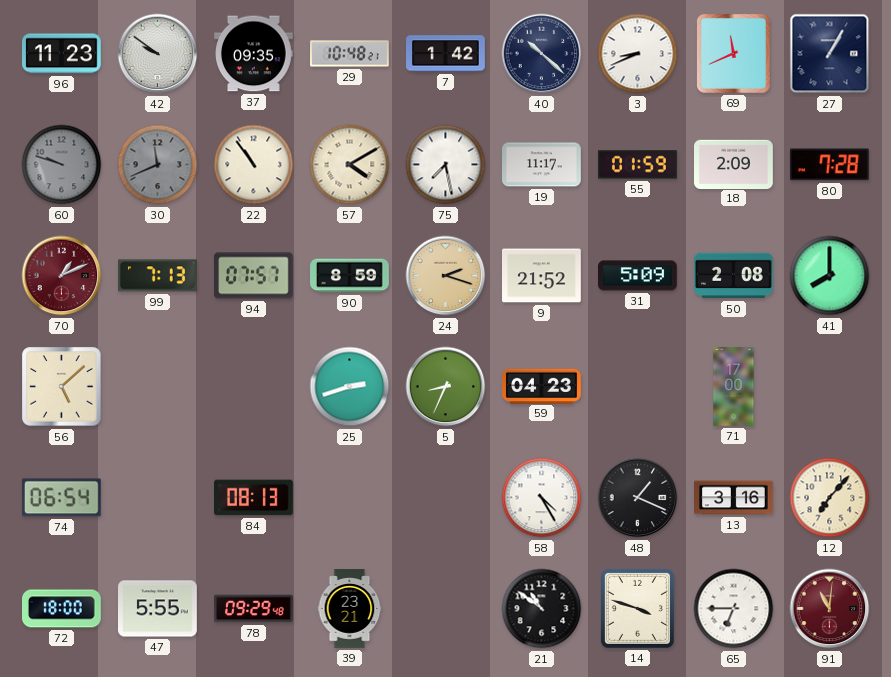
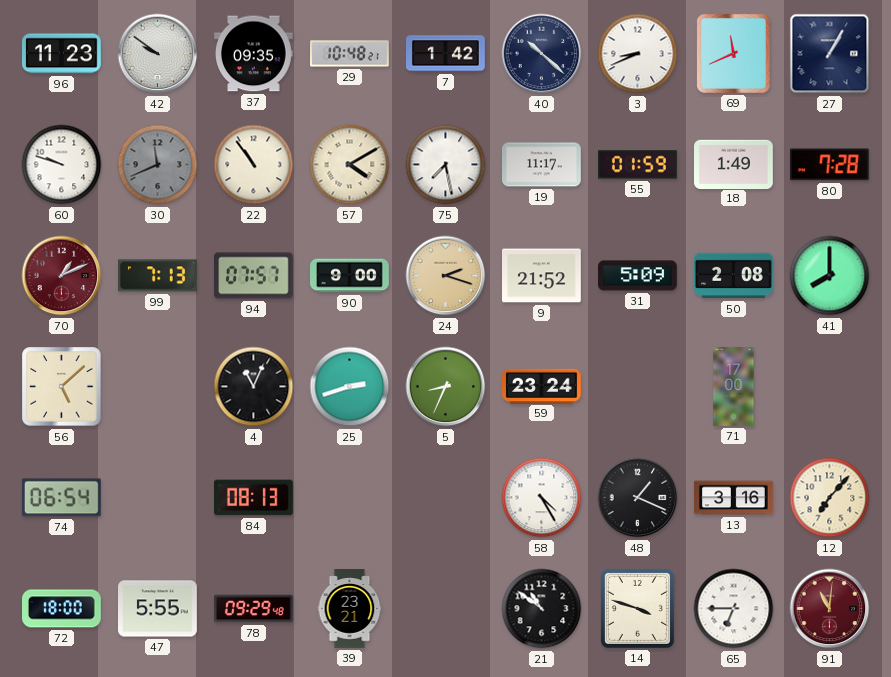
60 dial: grey -> white
18: 2:09 -> 1:49
90: 8:59 -> 9:00
4: none -> 11:04
59: 04:23 -> 23:24
